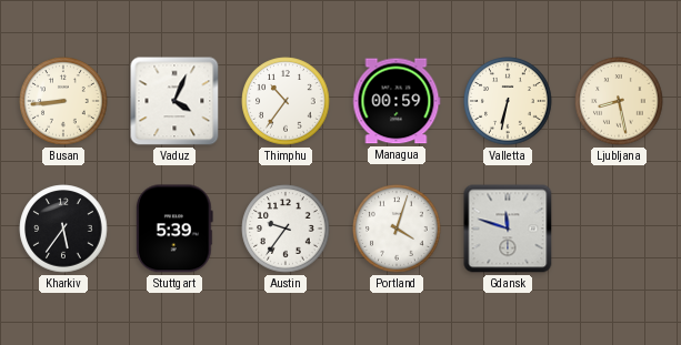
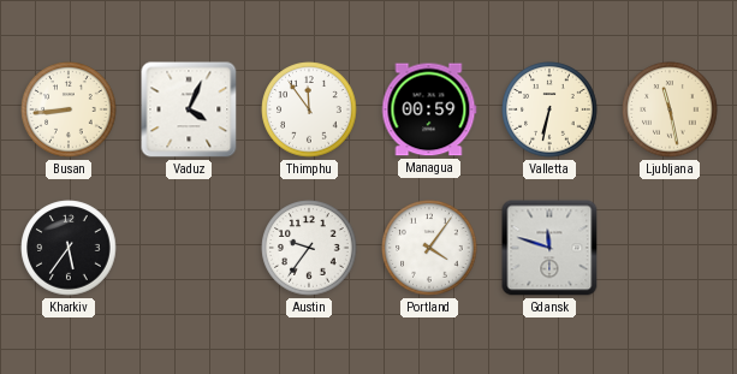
Thimphu: 10:36 -> 11:54
Ljubljana: 8:28 -> 11:28
Stuttgart: 5:39 -> none
Portland: 4:03 -> 4:06
